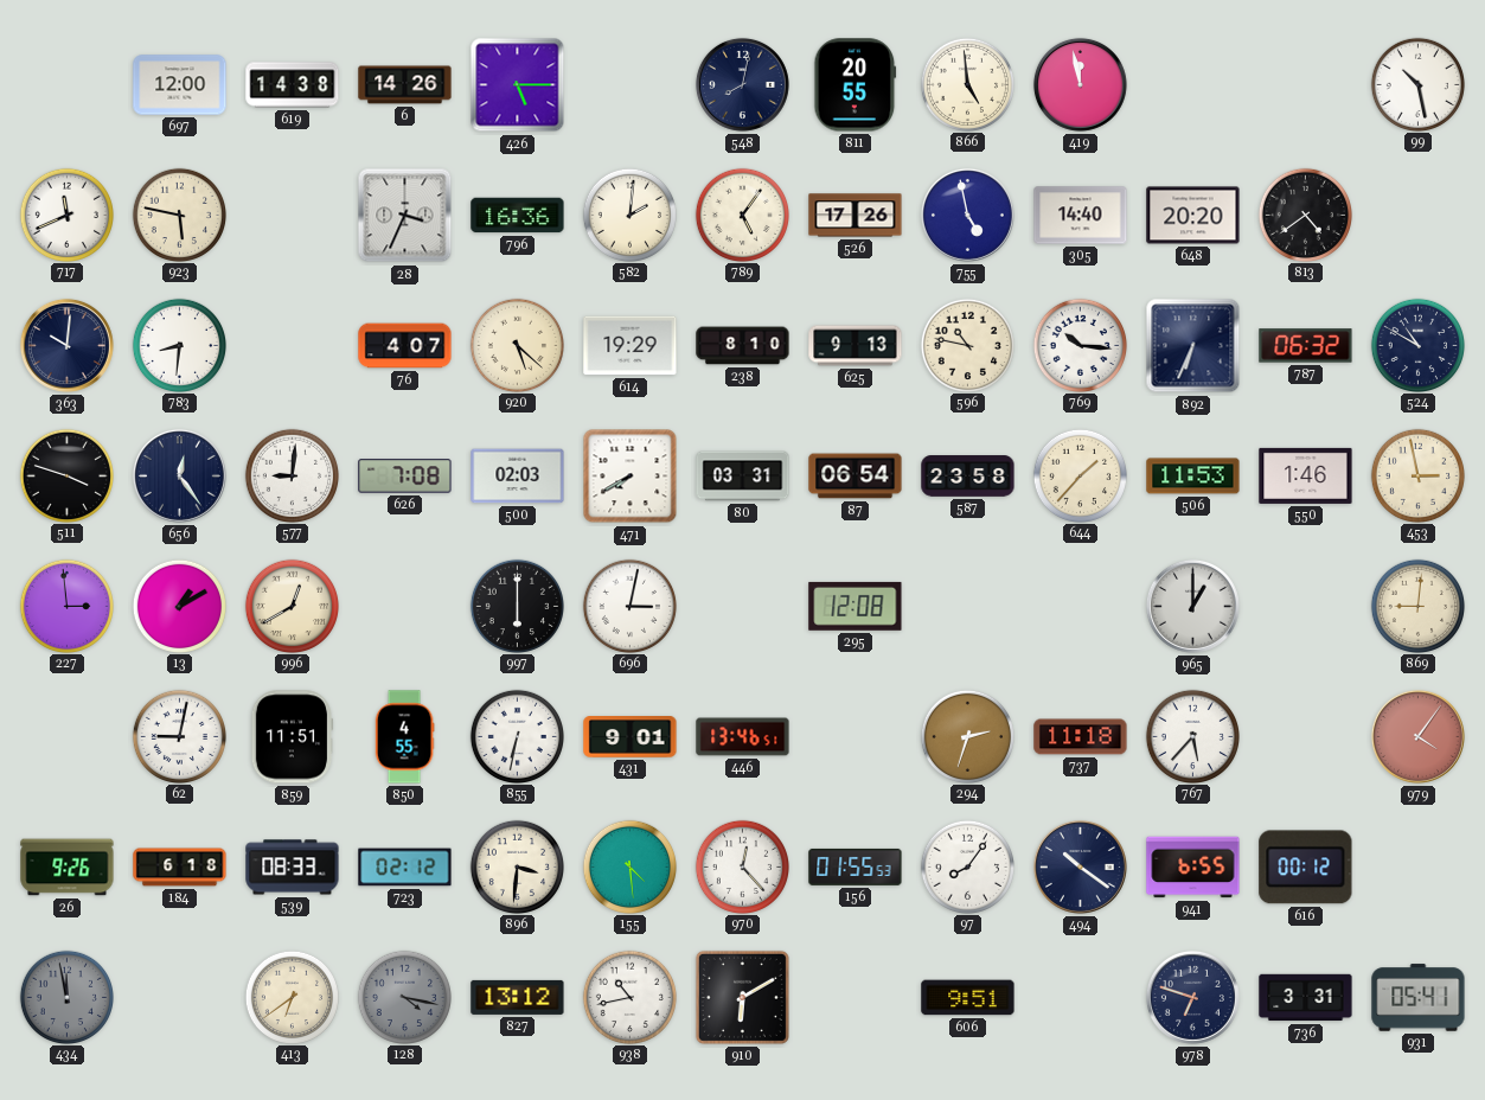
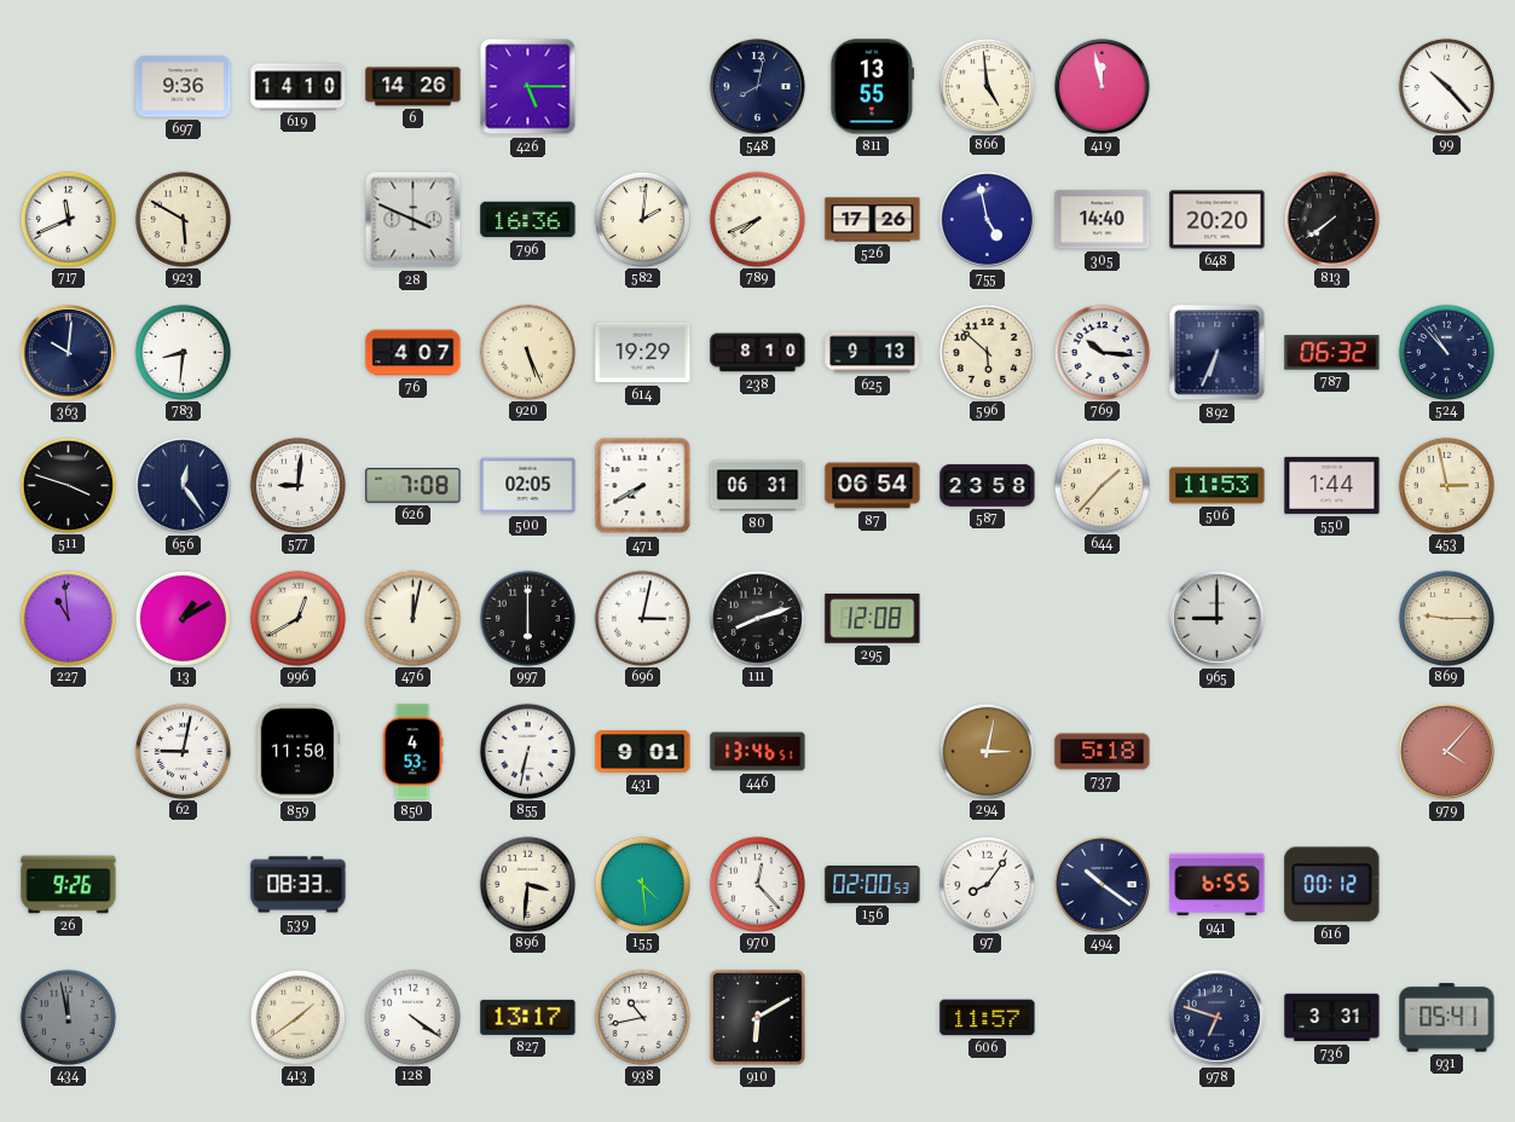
697: 12:00 -> 9:36
619: 14:38 -> 14:10
811: 20:55 -> 13:55
99: 10:28 -> 10:23
923: 5:47 -> 5:50
28: 3:34 -> 3:49
789: 5:06 -> 7:41
813: 4:39 -> 7:39
920: 5:22 -> 5:26
596: 10:47 -> 5:52
524: 10:50 -> 10:53
500: 02:03 -> 02:05
80: 03:31 -> 06:31
550: 1:46 -> 1:44
227: 2:59 -> 10:59
476: none -> 12:02
111: none -> 8:12
965: 1:00 -> 9:00
869: 9:01 -> 9:15
859: 11:51 -> 11:50
850: 4:55 -> 4:53
294: 2:33 -> 3:02
737: 11:18 -> 5:18
767: 5:37 -> none
979: 4:06 -> 4:07
184: 6:18 -> none
723: 02:12 -> none
156: 01:55 -> 02:00
413: 6:39 -> 1:39
128: 4:17 -> 4:21
128 dial: grey -> white
827: 13:12 -> 13:17
606: 9:51 -> 11:57
